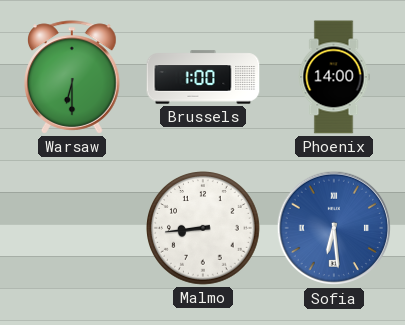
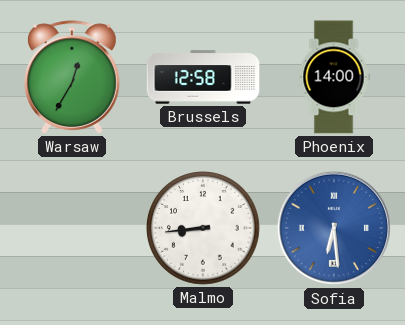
Warsaw: 6:30 -> 12:35
Brussels: 1:00 -> 12:58
